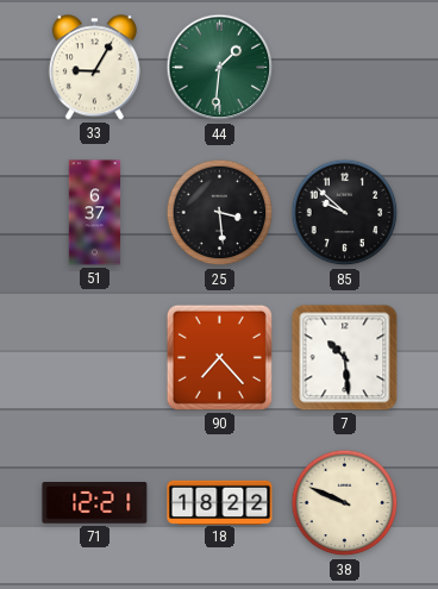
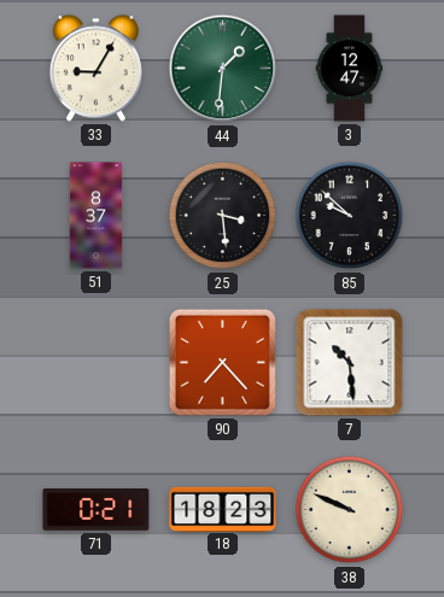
3: none -> 12:47
51: 6:37 -> 8:37
71: 12:21 -> 0:21
18: 18:22 -> 18:23
